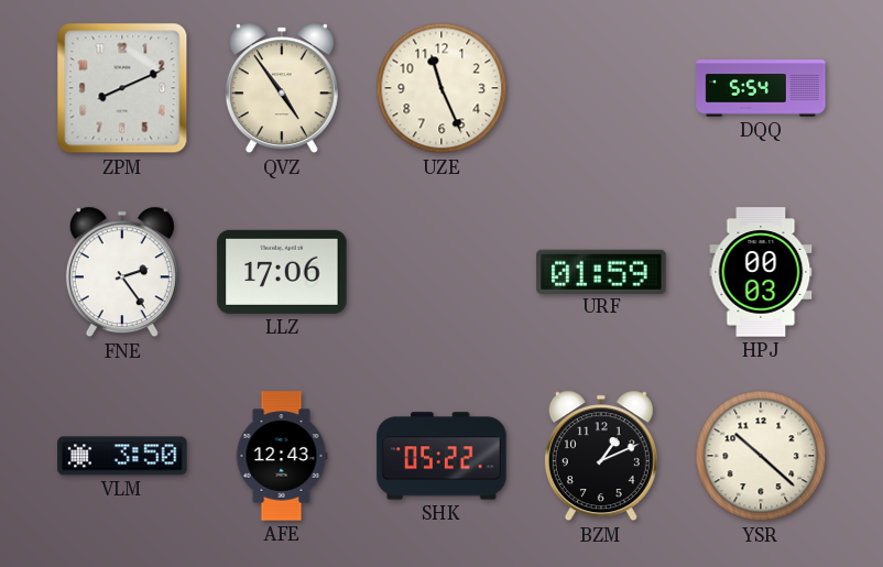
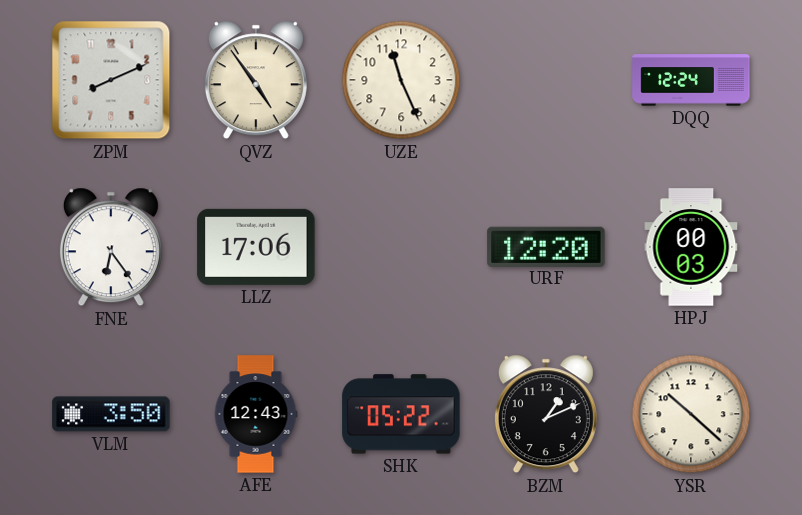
DQQ: 5:54 -> 12:24
FNE: 2:24 -> 6:24
URF: 01:59 -> 12:20
